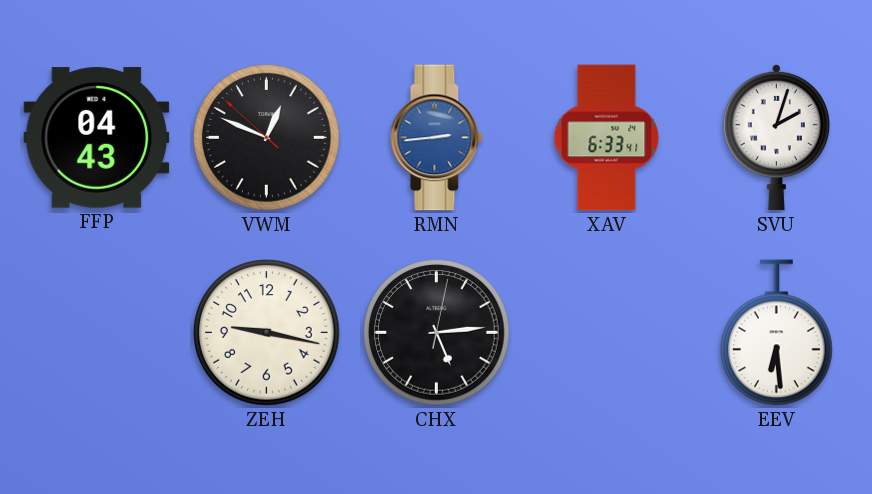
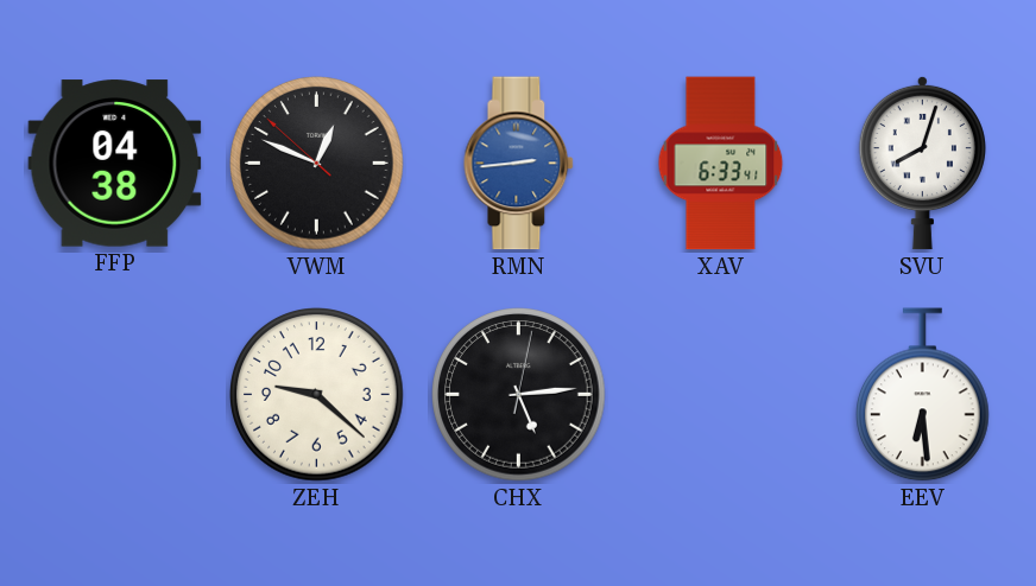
FFP: 04:43 -> 04:38
SVU: 2:03 -> 8:03
ZEH: 9:17 -> 9:22
